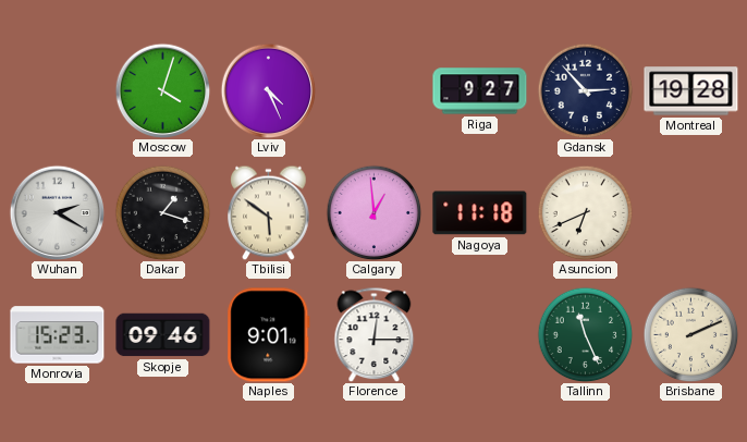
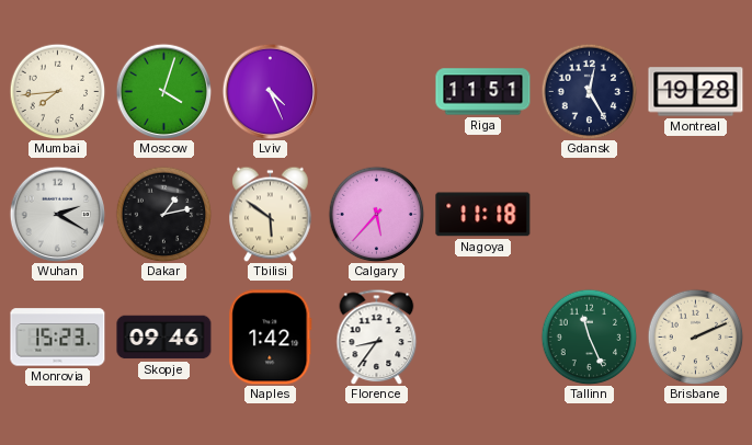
Mumbai: none -> 7:44
Riga: 9:27 -> 11:51
Gdansk: 2:53 -> 12:25
Dakar: 1:18 -> 1:13
Calgary: 12:59 -> 5:37
Asuncion: 6:41 -> none
Naples: 9:01 -> 1:42
Florence: 12:15 -> 8:36
